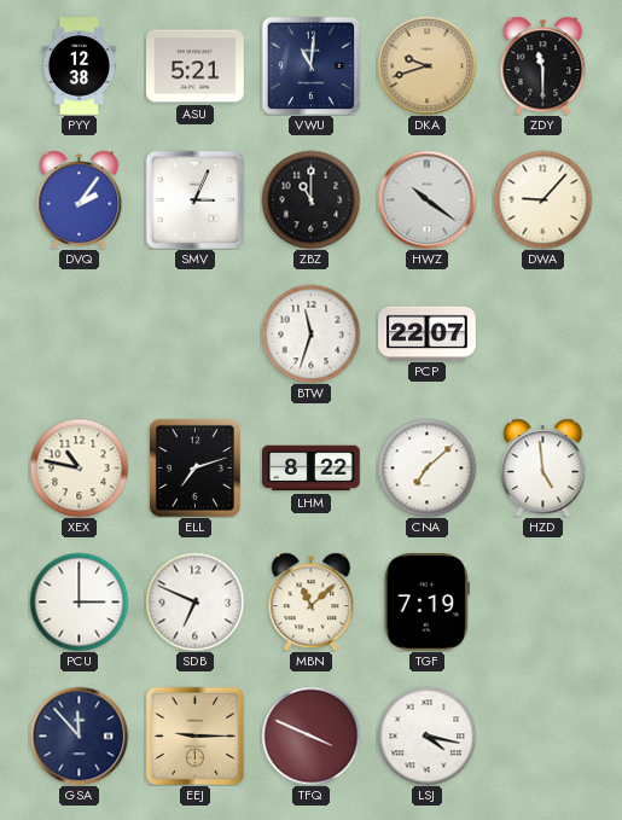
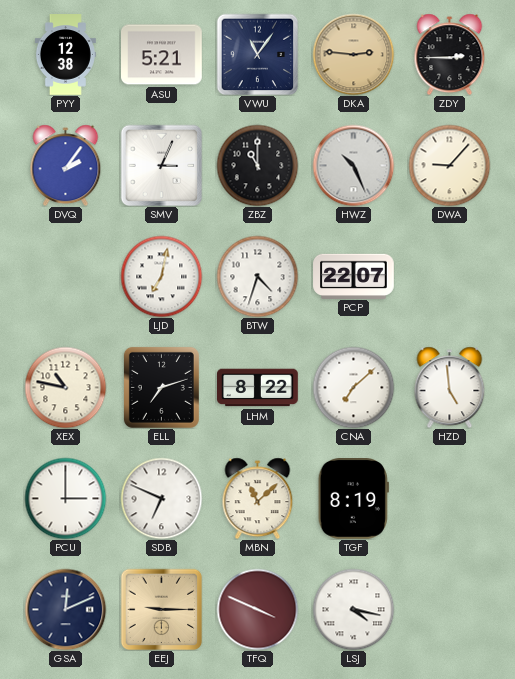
VWU: 11:01 -> 11:06
DKA: 9:42 -> 2:46
ZDY: 11:30 -> 2:45
HWZ: 10:21 -> 10:26
LJD: none -> 7:02
BTW: 11:33 -> 4:33
TGF: 7:19 -> 8:19
GSA: 11:53 -> 12:11
